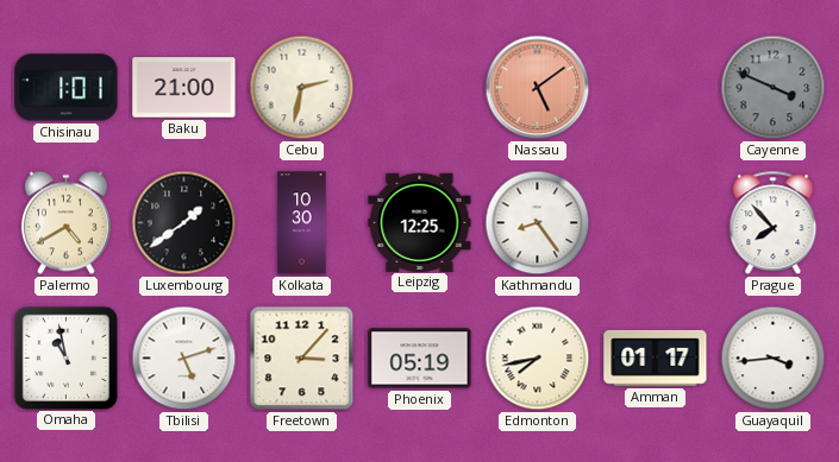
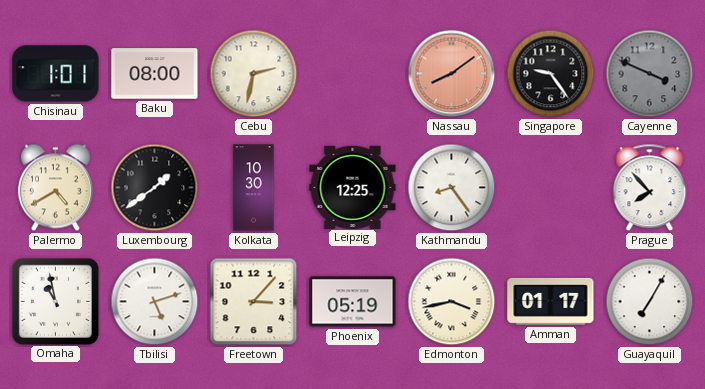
Baku: 21:00 -> 08:00
Nassau: 5:09 -> 8:09
Singapore: none -> 9:24
Edmonton: 7:43 -> 3:43
Guayaquil: 3:44 -> 7:05
